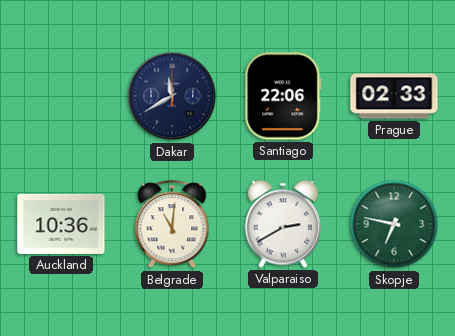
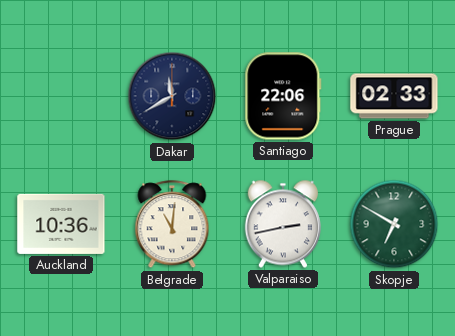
Valparaiso: 2:40 -> 2:43
Skopje: 6:47 -> 6:50
